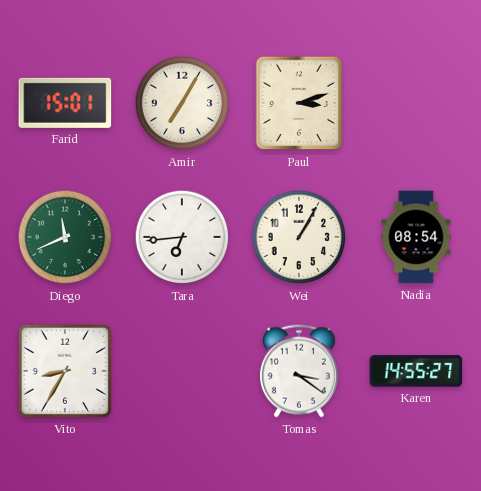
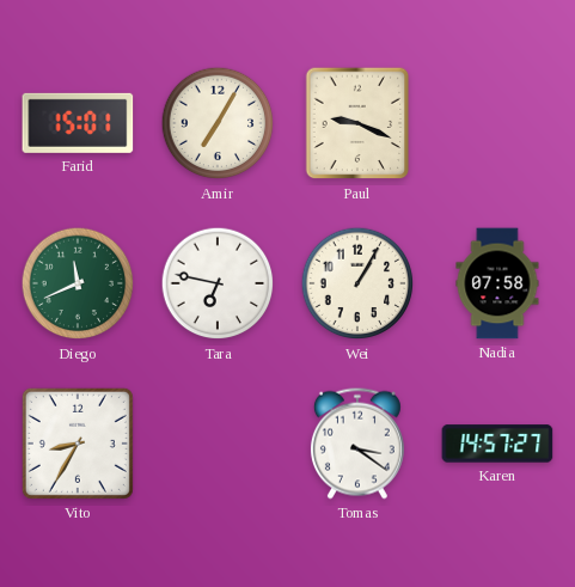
Paul: 3:12 -> 9:19
Tara: 6:44 -> 6:47
Nadia: 08:54 -> 07:58
Karen: 14:55 -> 14:57
